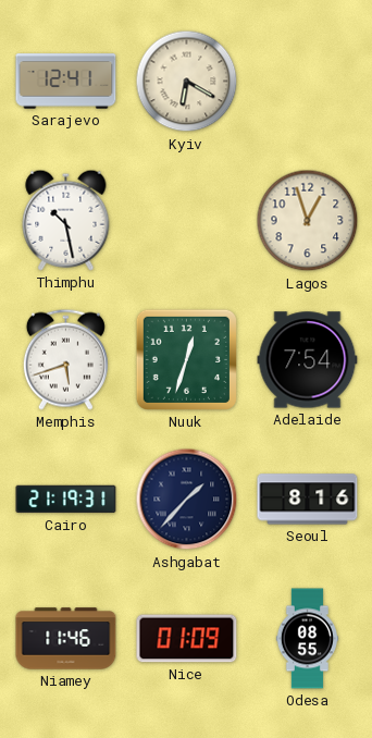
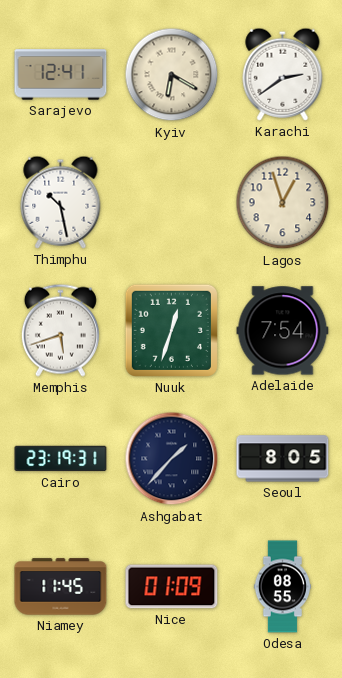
Karachi: none -> 2:39
Cairo: 21:19 -> 23:19
Seoul: 8:16 -> 8:05
Niamey: 11:46 -> 11:45
